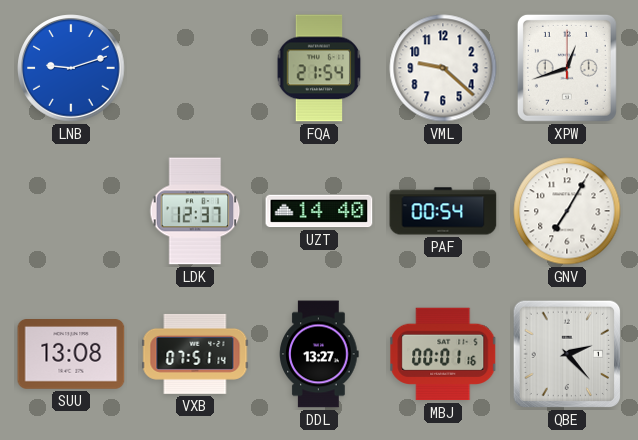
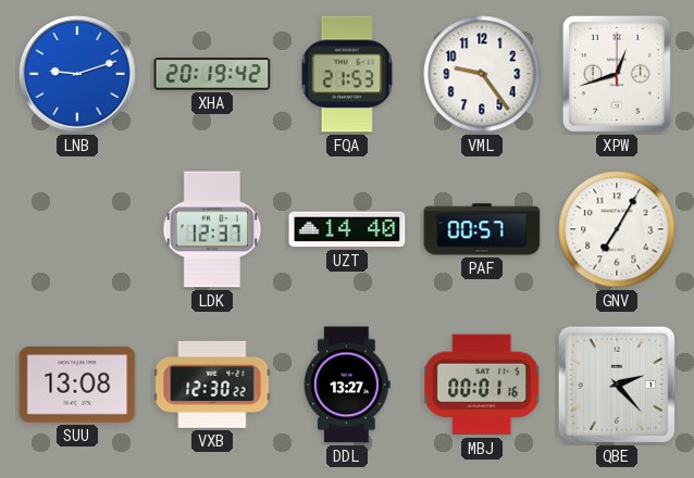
XHA: none -> 20:19
FQA: 21:54 -> 21:53
VML: 9:22 -> 9:24
PAF: 00:54 -> 00:57
VXB: 07:51 -> 12:30
